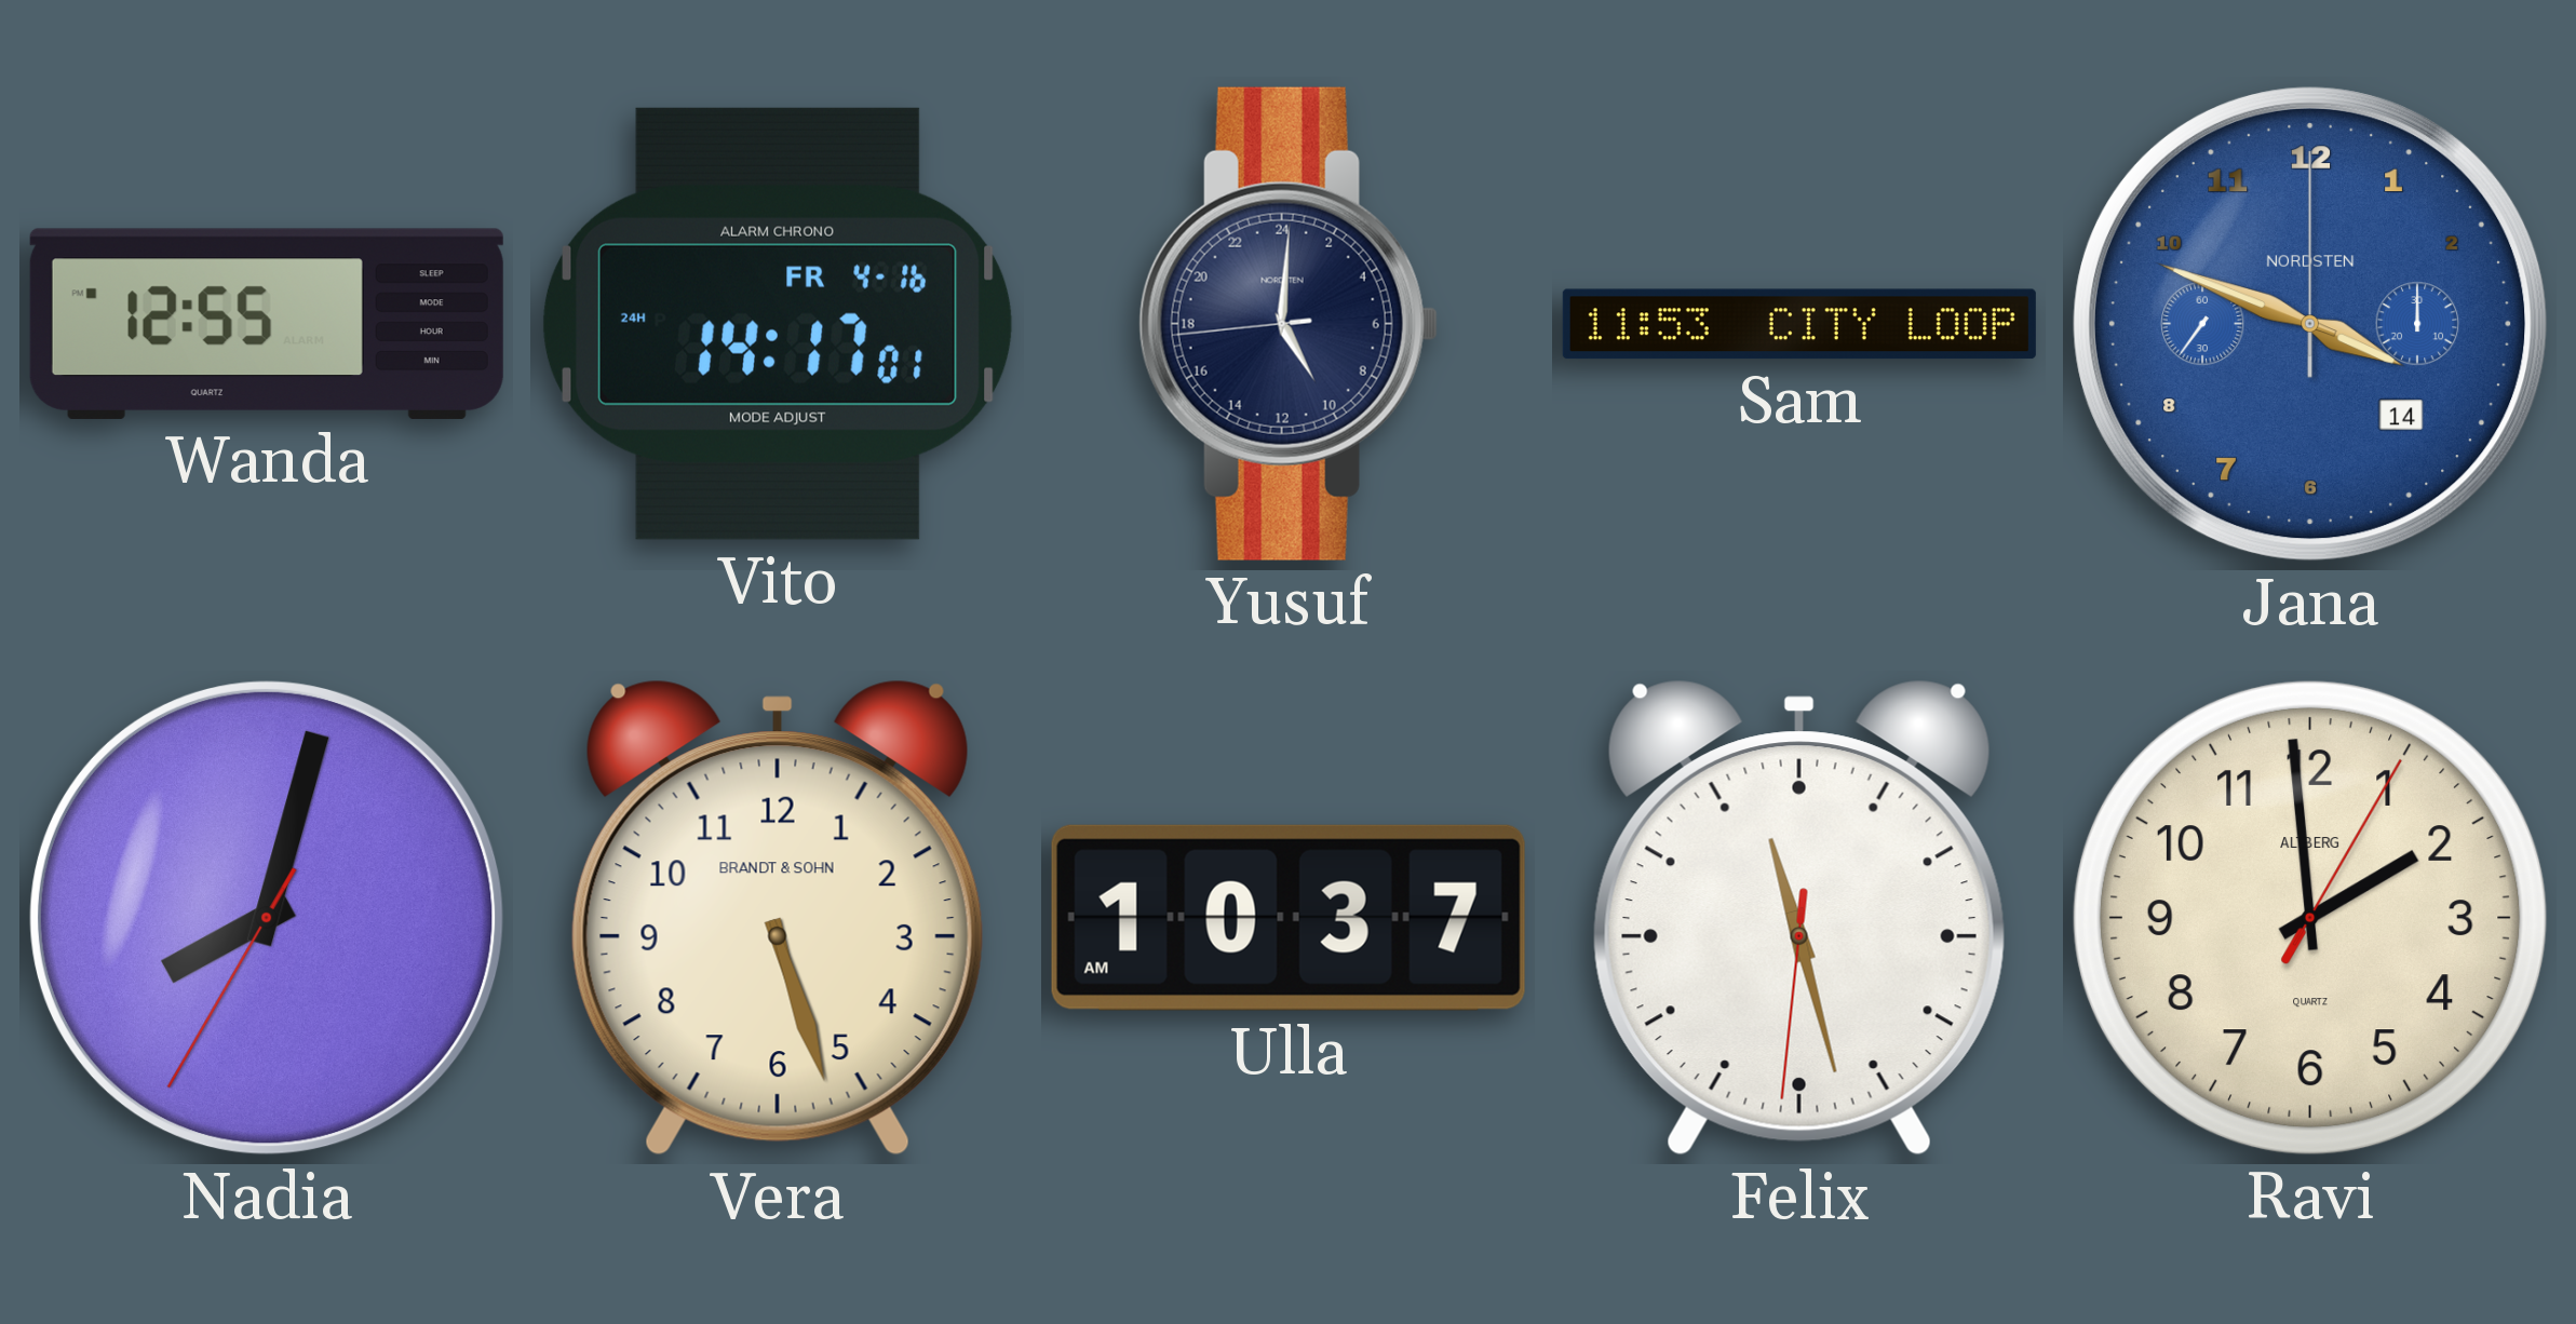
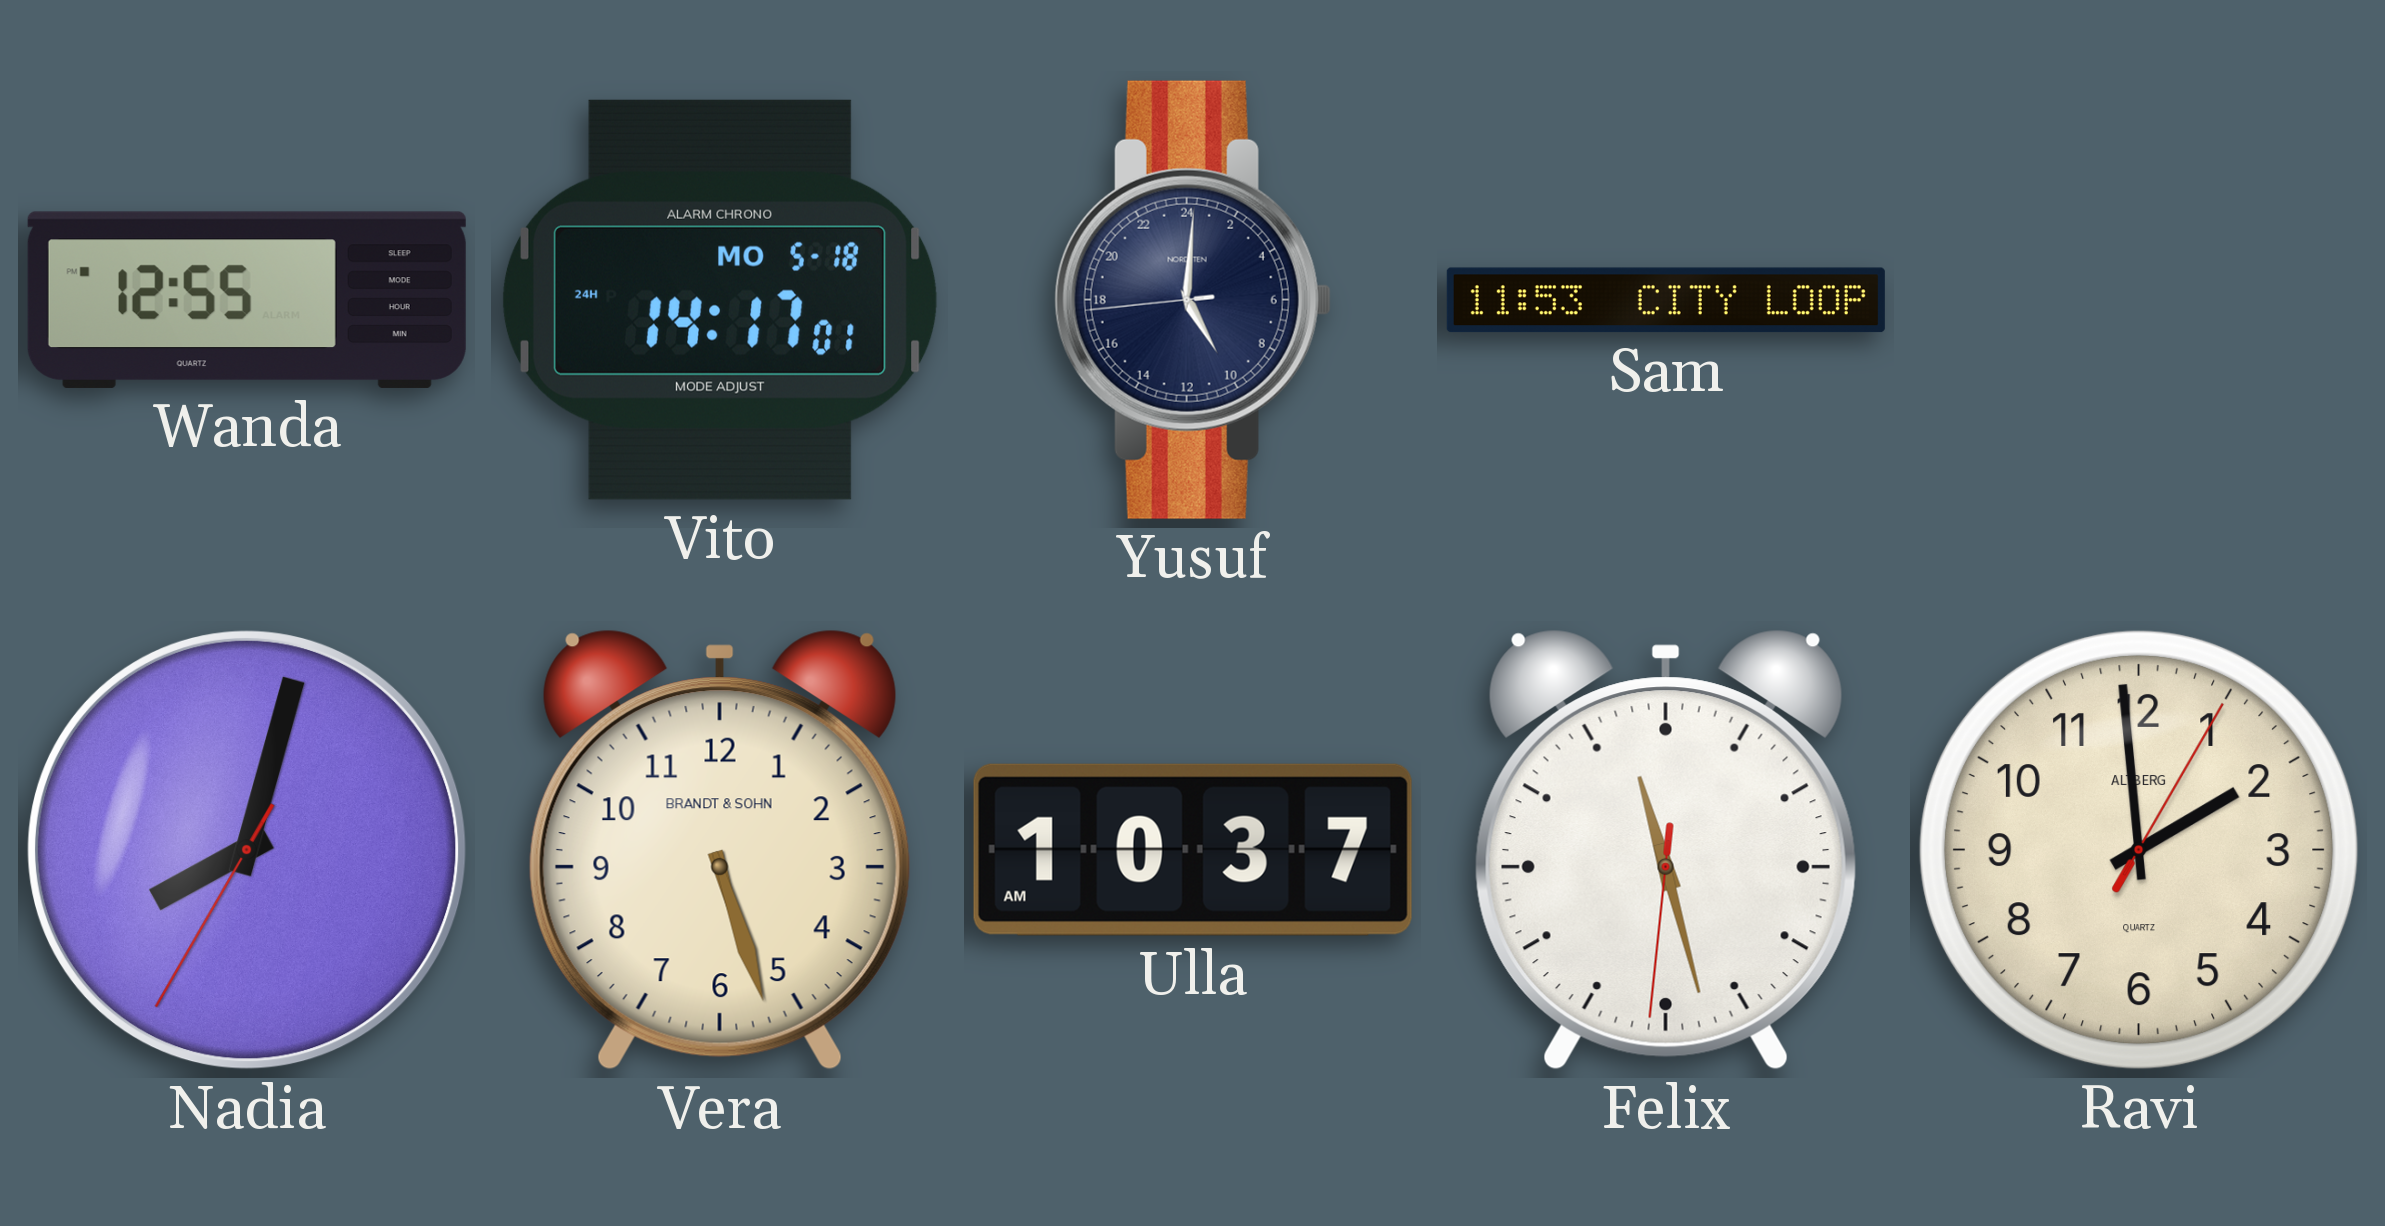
Vito date: FR 4-16 -> MO 5-18
Jana: 3:48 -> none
